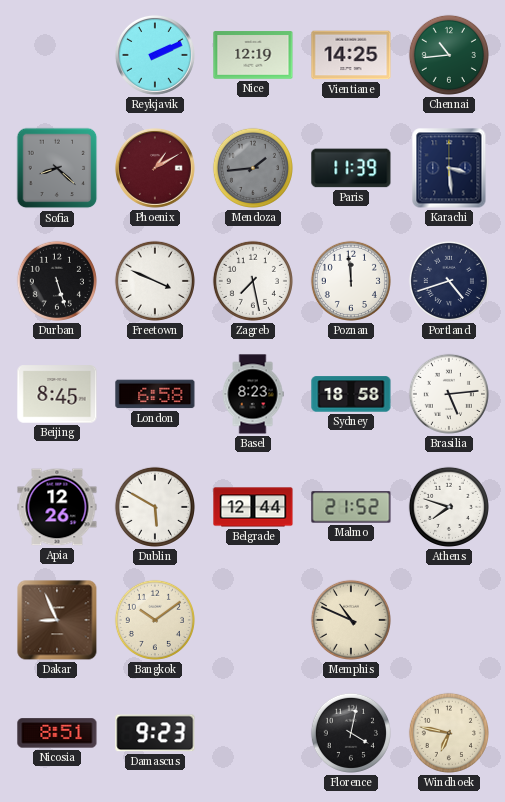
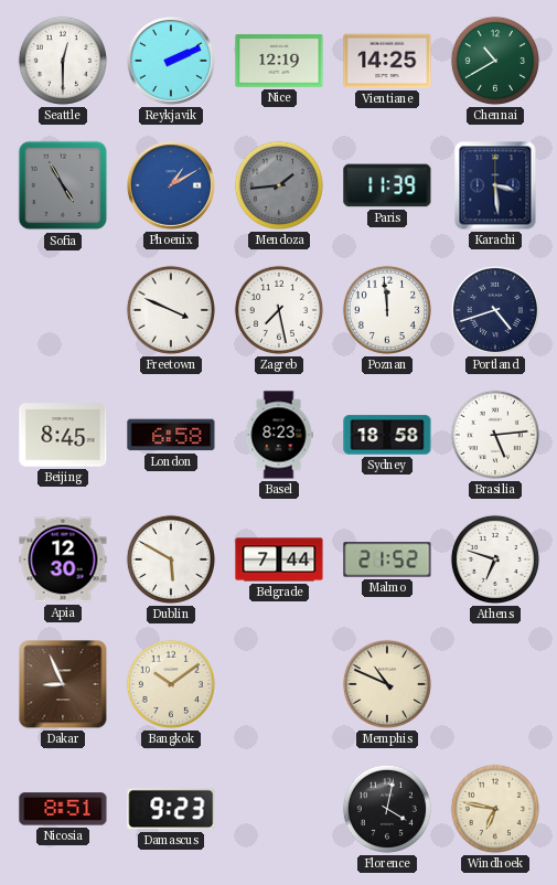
Seattle: none -> 12:30
Chennai: 10:44 -> 10:40
Sofia: 8:22 -> 4:55
Phoenix dial: burgundy -> blue
Durban: 5:27 -> none
Apia: 12:26 -> 12:30
Belgrade: 12:44 -> 7:44
Athens: 7:48 -> 6:48
